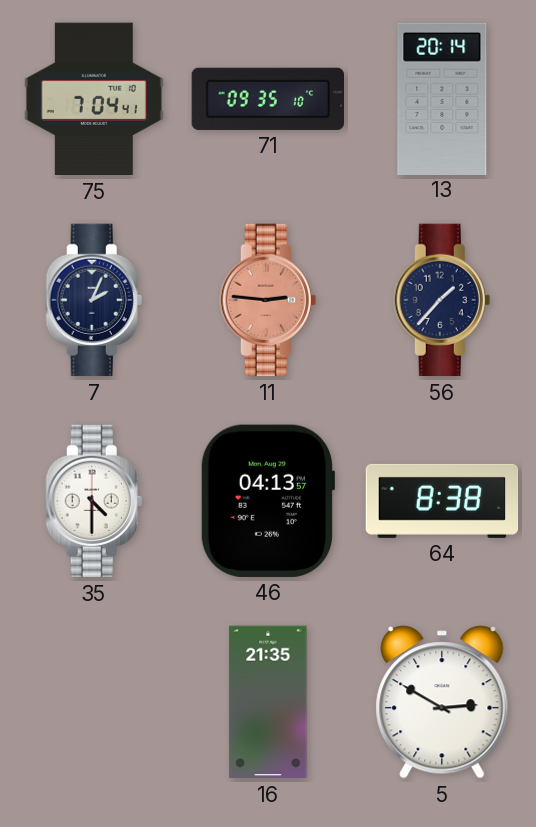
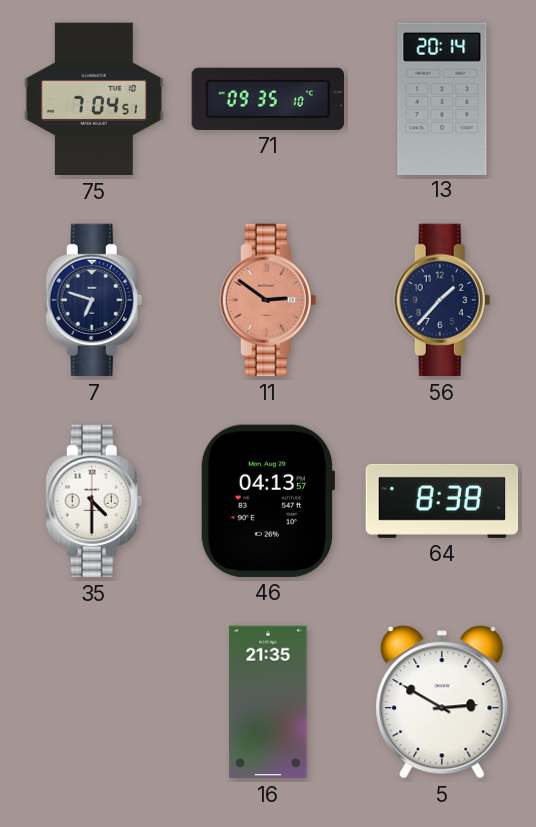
75: 7:04:41 -> 7:04:51
7: 2:04 -> 6:48
11: 2:46 -> 2:51
